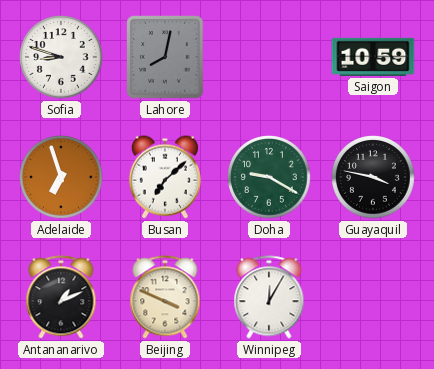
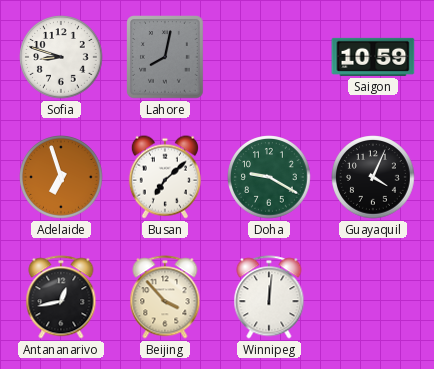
Guayaquil: 3:47 -> 4:04
Antananarivo: 1:11 -> 12:43
Beijing: 3:49 -> 3:53
Winnipeg: 12:05 -> 12:01
